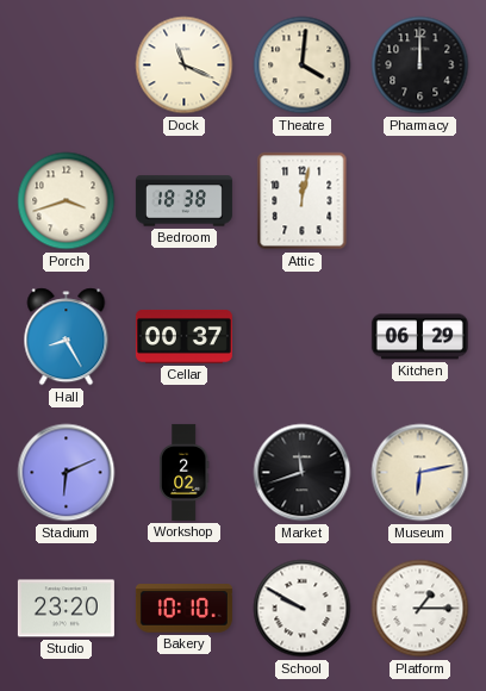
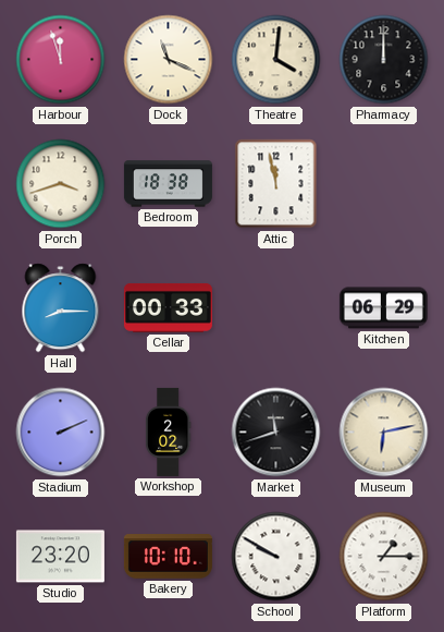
Harbour: none -> 11:57
Attic: 12:02 -> 11:58
Hall: 8:25 -> 8:15
Cellar: 00:37 -> 00:33
Stadium: 6:11 -> 2:11
